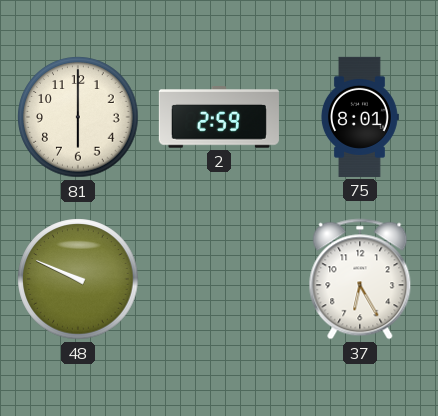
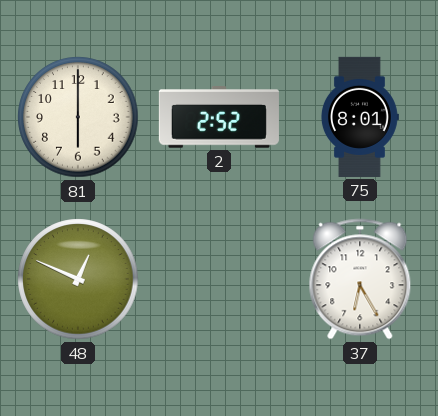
2: 2:59 -> 2:52
48: 9:49 -> 12:49
